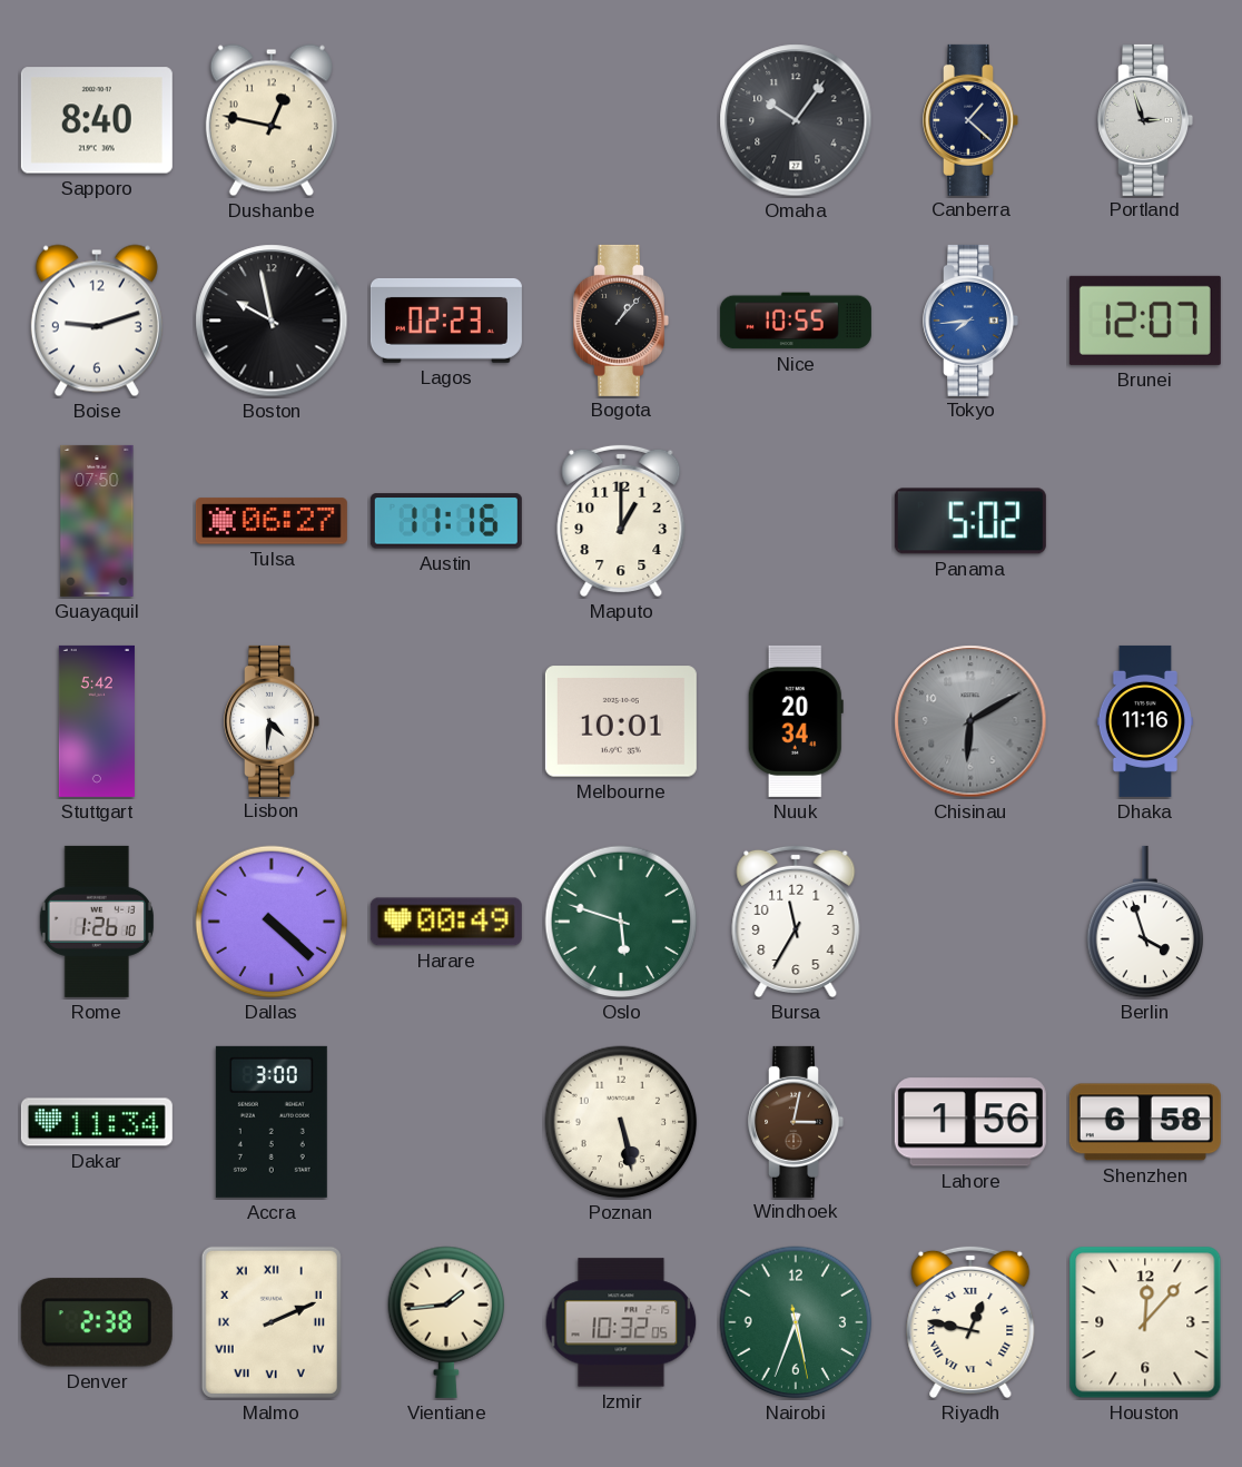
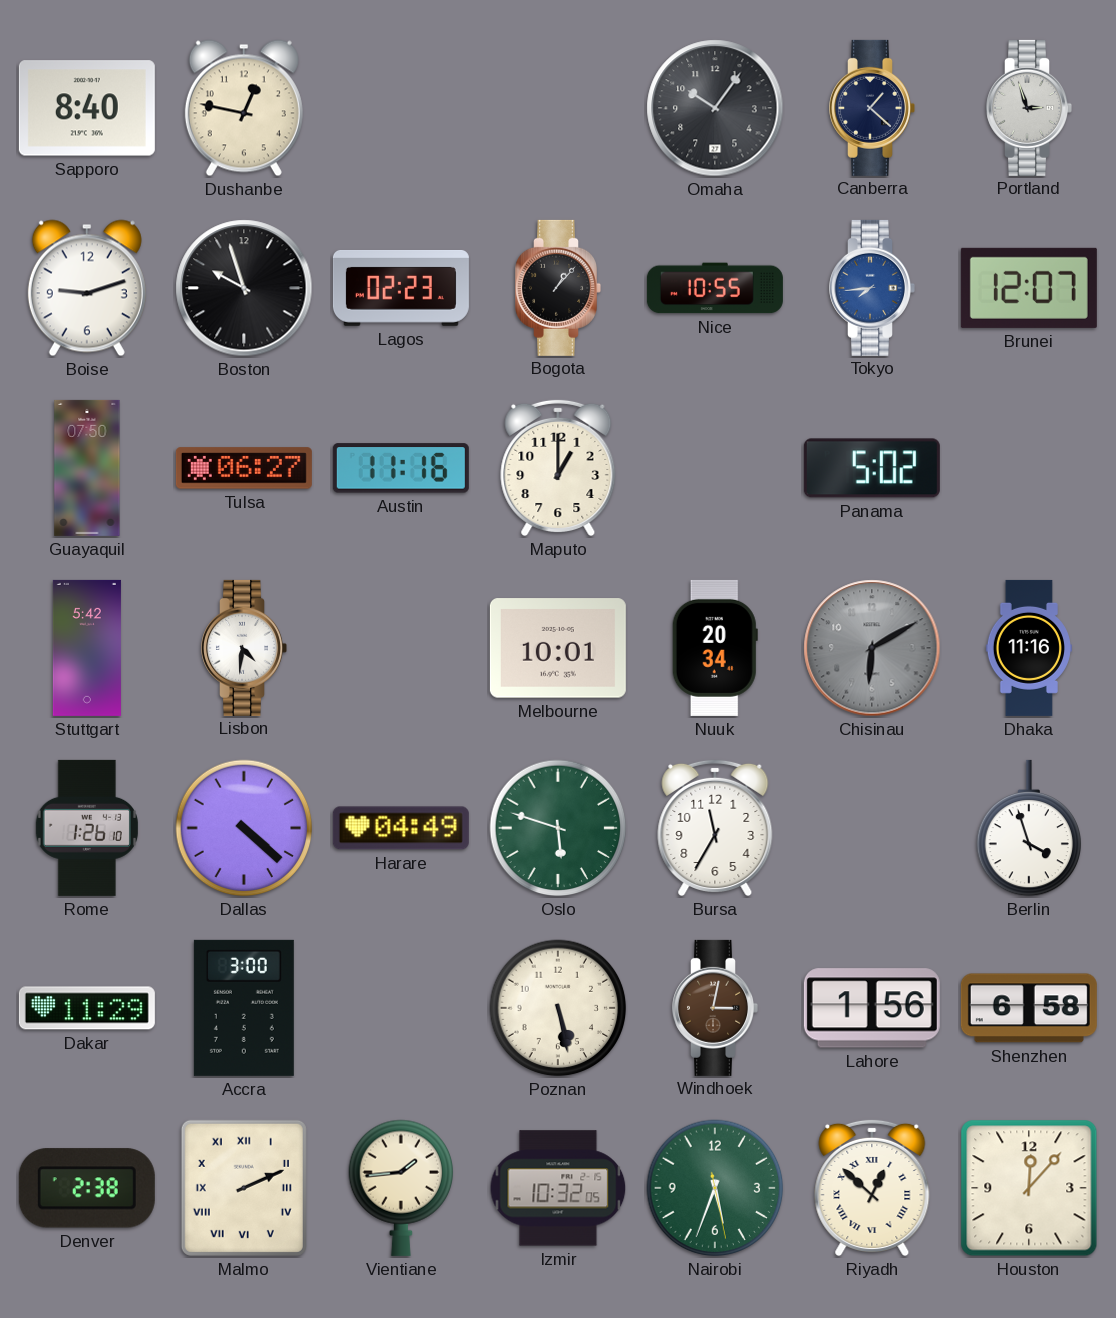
Boston: 9:58 -> 9:57
Harare: 00:49 -> 04:49
Dakar: 11:34 -> 11:29
Riyadh: 12:47 -> 12:52
